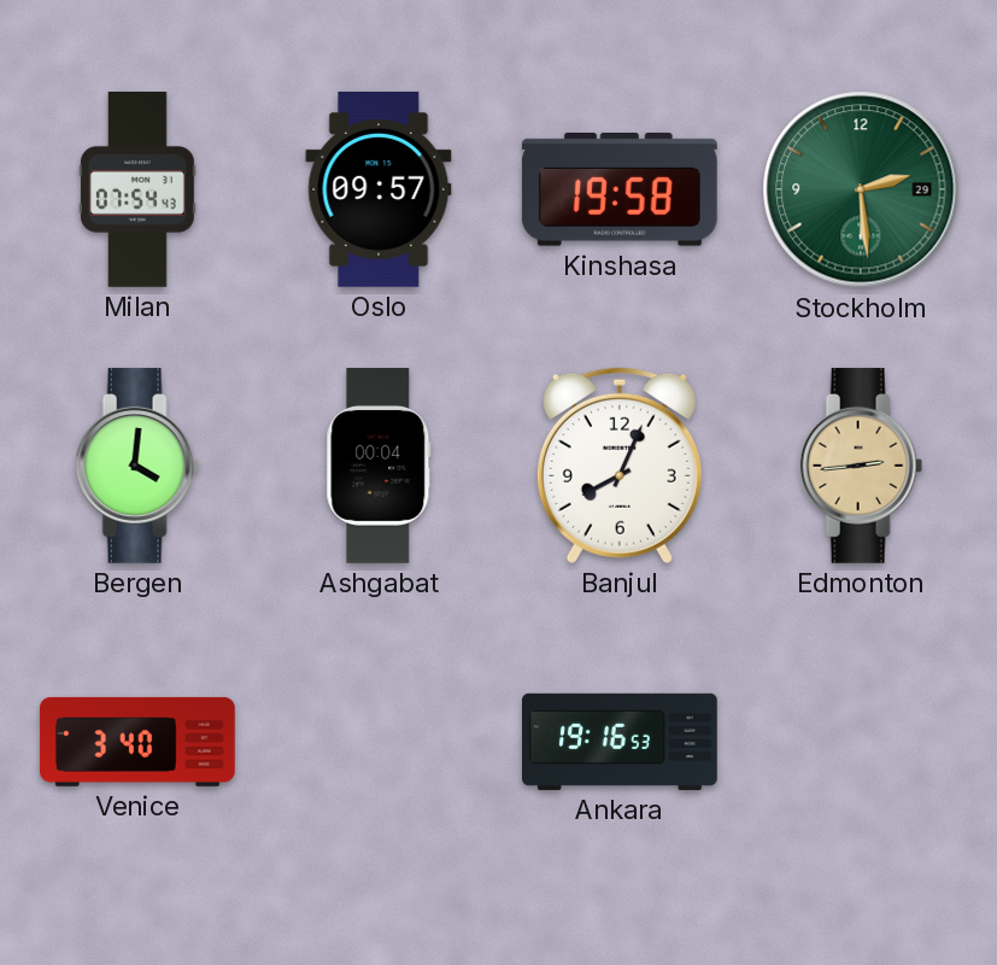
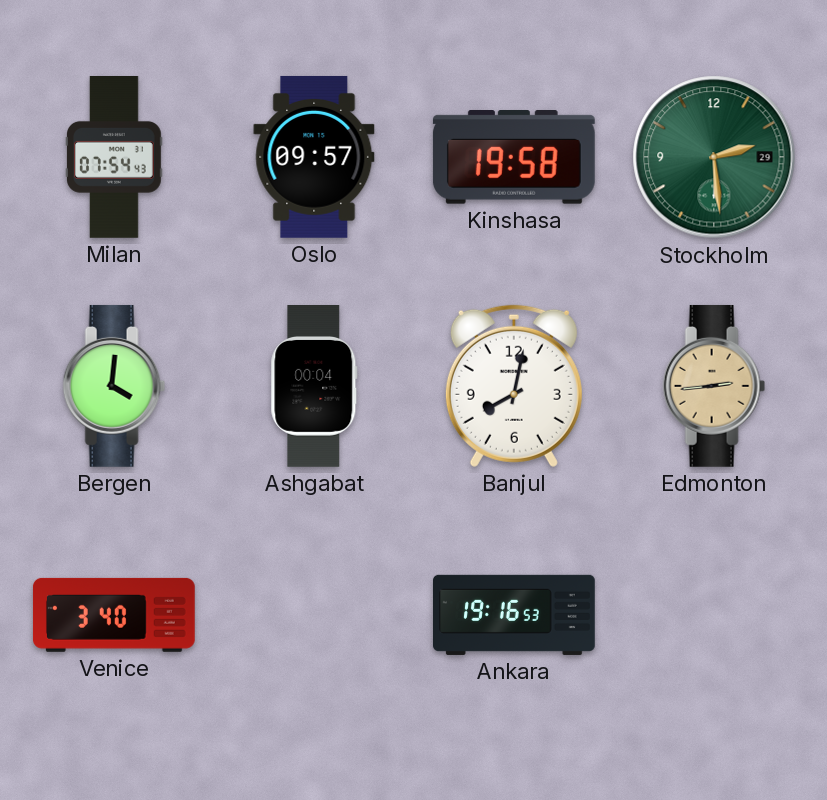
Banjul: 8:04 -> 8:02
